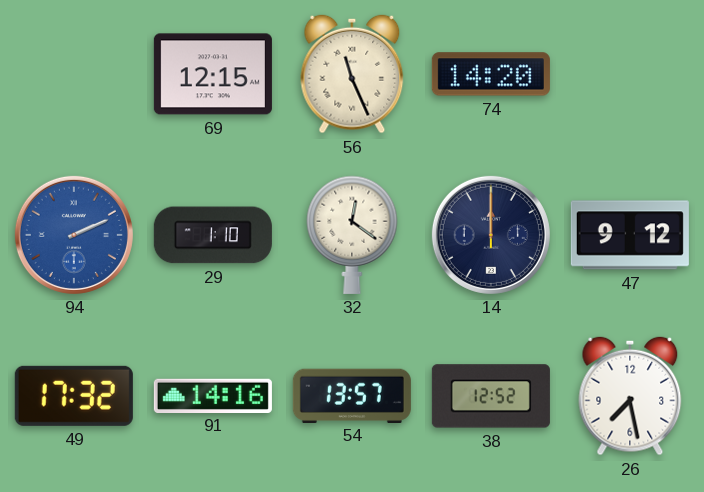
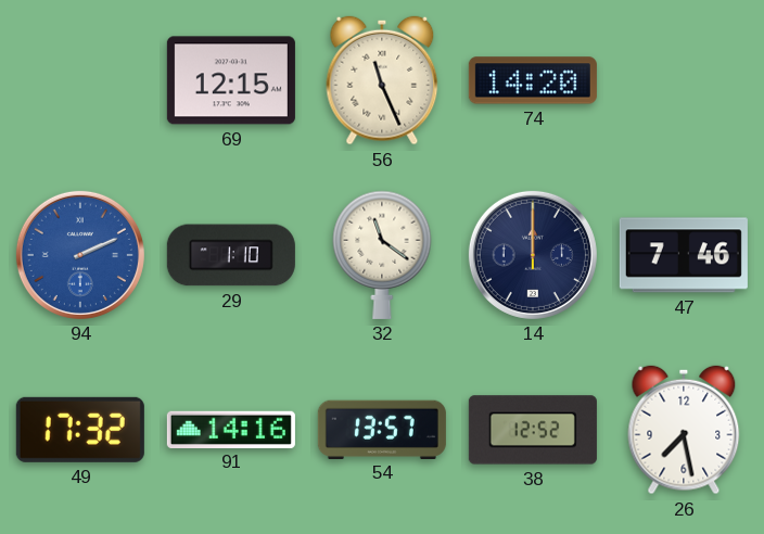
32: 12:21 -> 11:21
47: 9:12 -> 7:46
